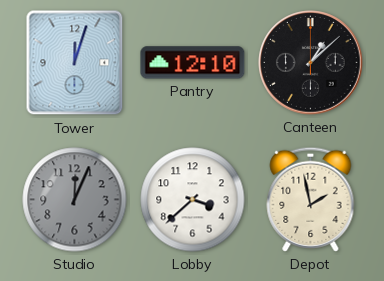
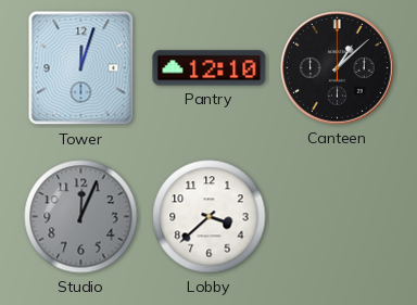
Depot: 1:58 -> none
